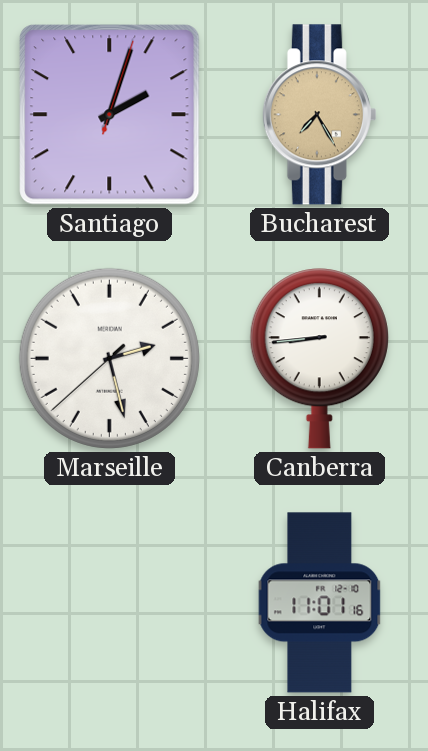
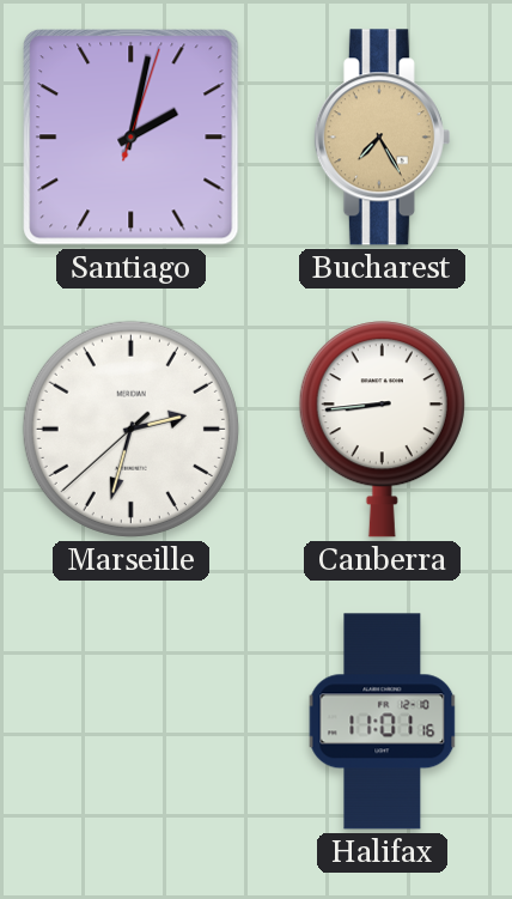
Santiago: 2:03 -> 2:02
Marseille: 2:27 -> 2:32
